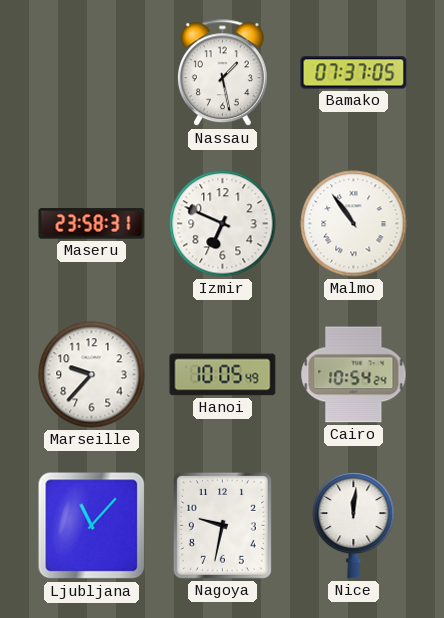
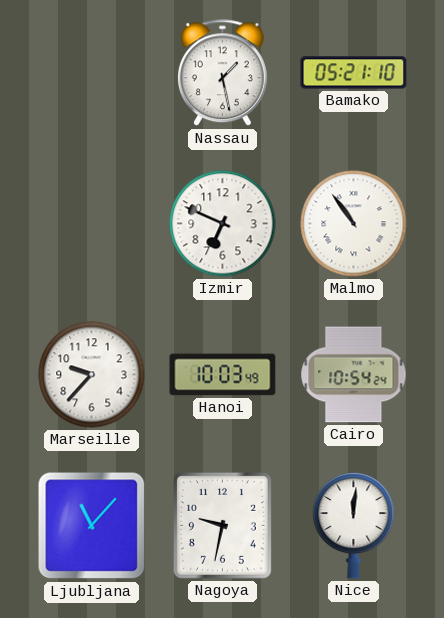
Bamako: 07:37 -> 05:21
Maseru: 23:58 -> none
Hanoi: 10:05 -> 10:03
